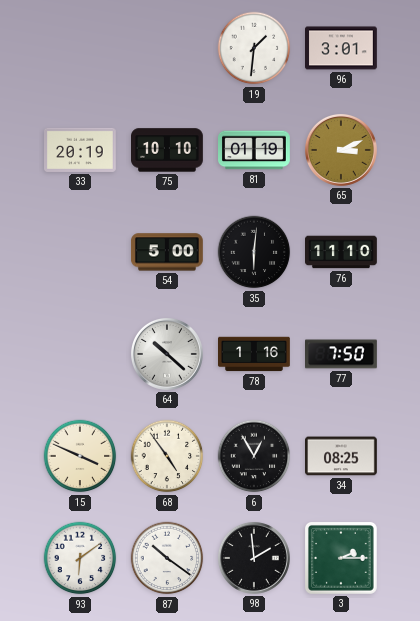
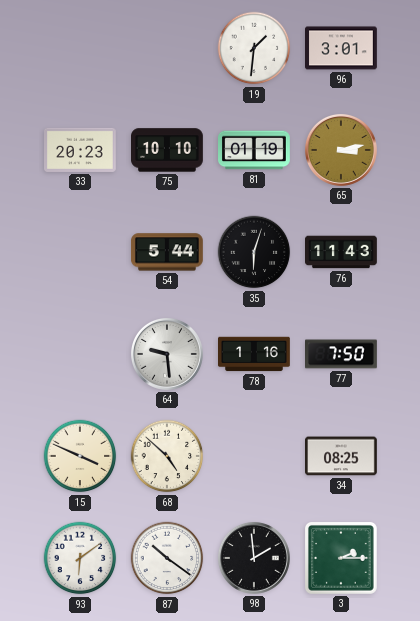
33: 20:19 -> 20:23
65: 3:11 -> 3:13
54: 5:00 -> 5:44
35: 6:01 -> 6:03
76: 11:10 -> 11:43
64: 10:22 -> 9:29
68: 4:54 -> 4:52
6: 12:55 -> none
